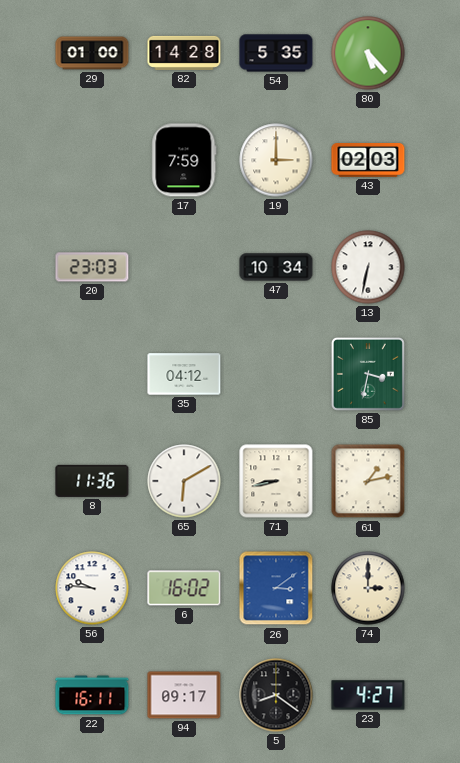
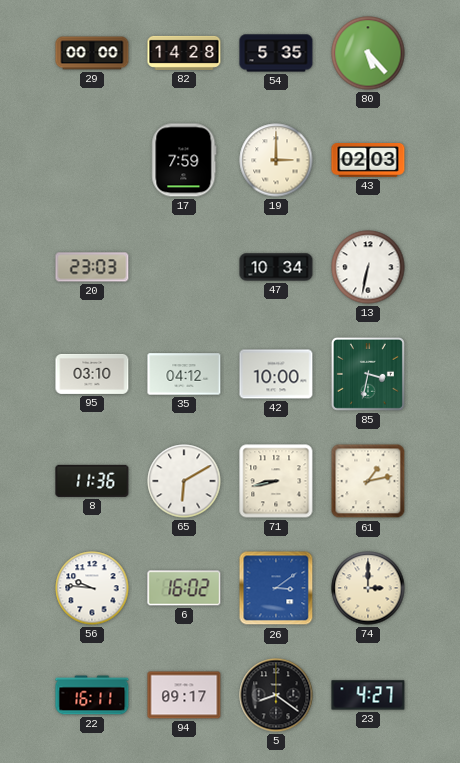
29: 01:00 -> 00:00
95: none -> 03:10
42: none -> 10:00
